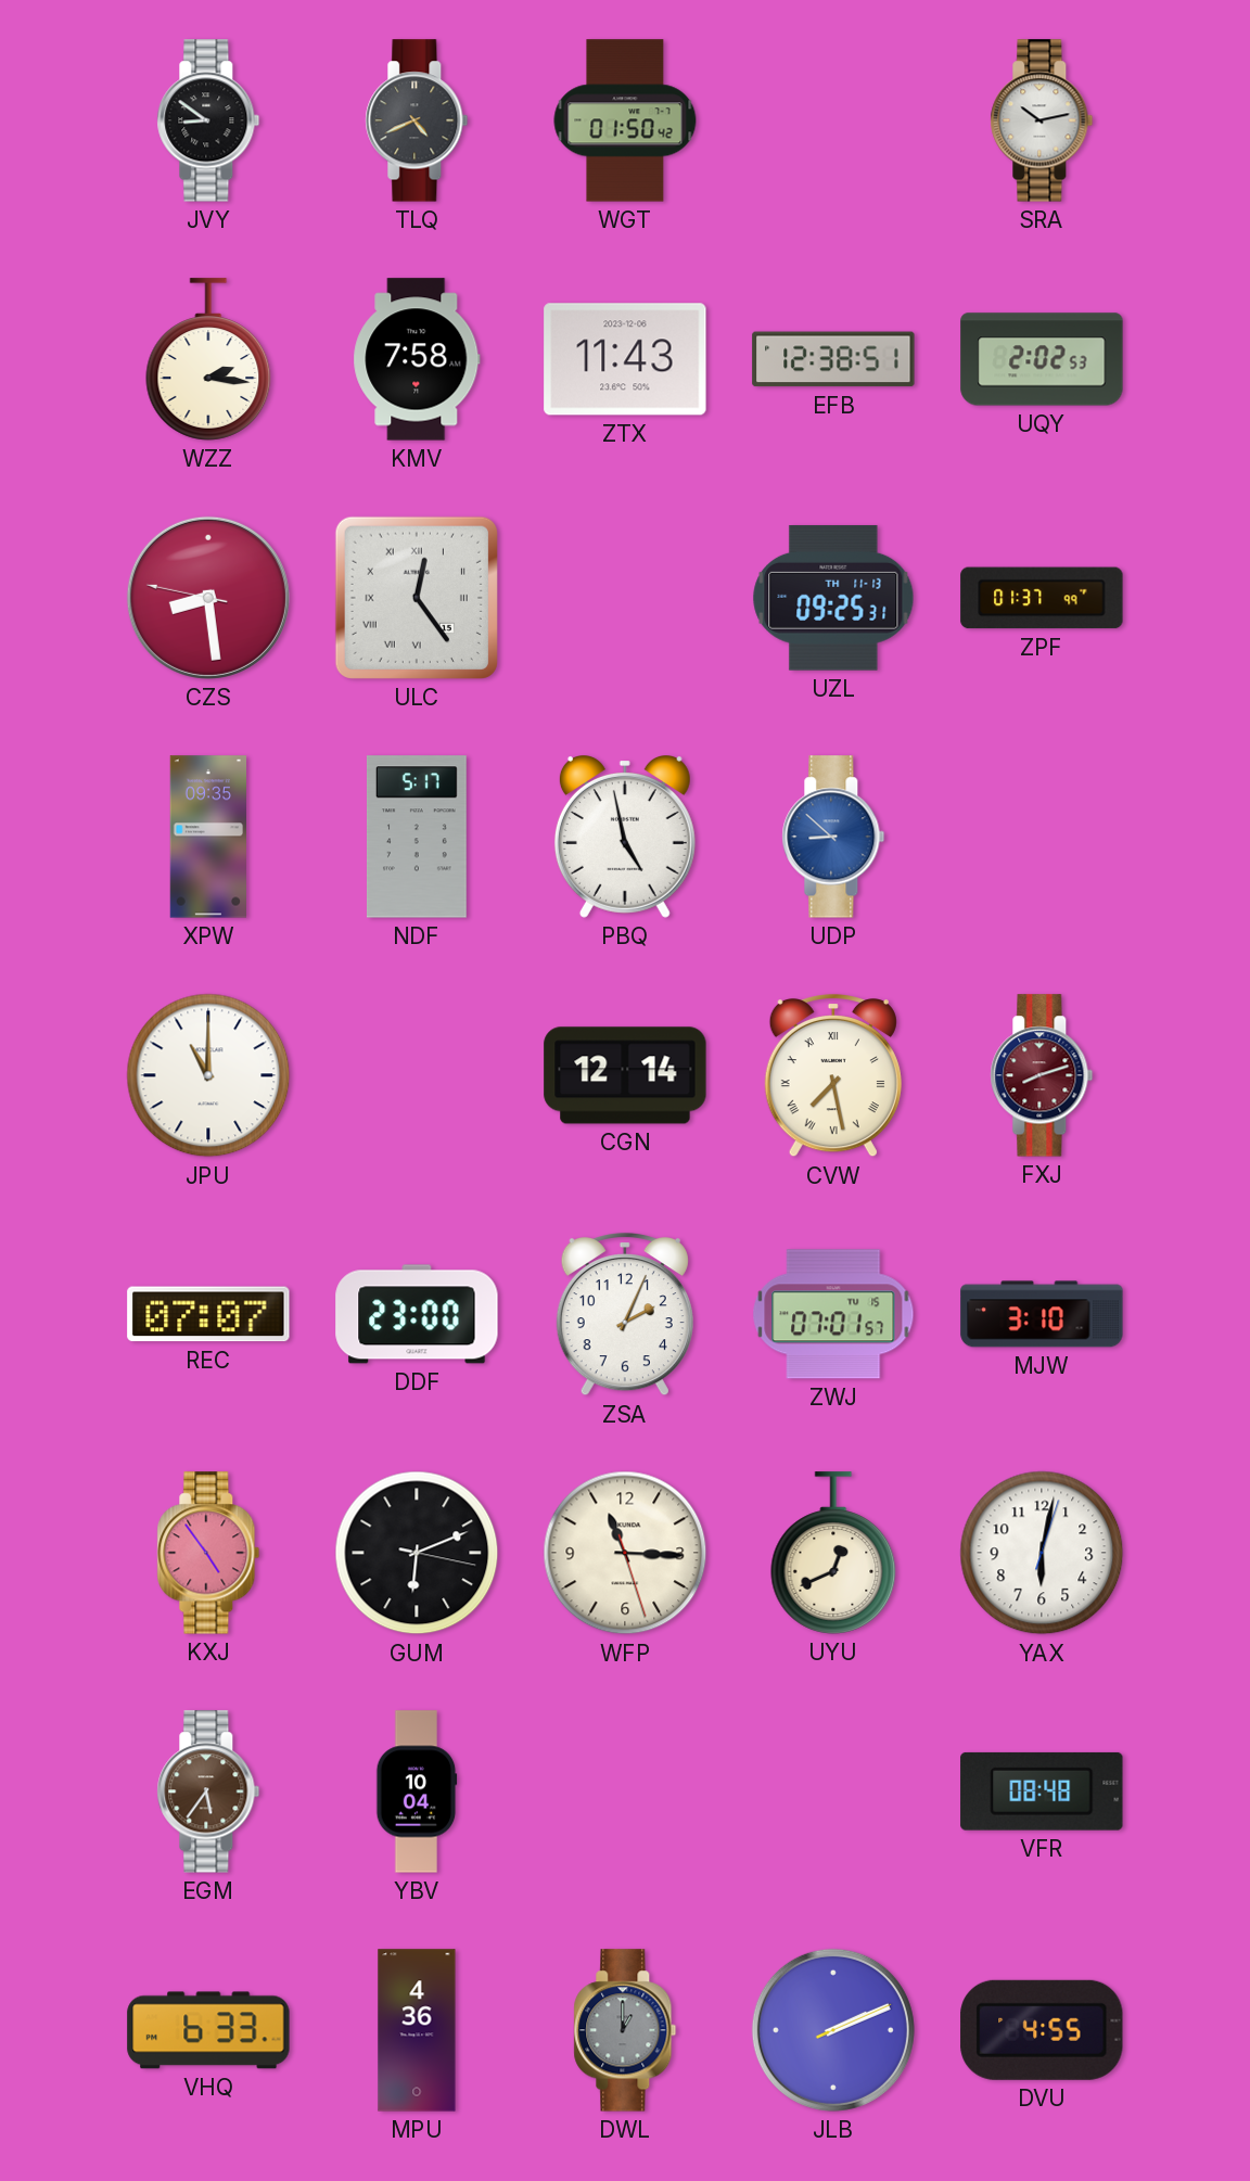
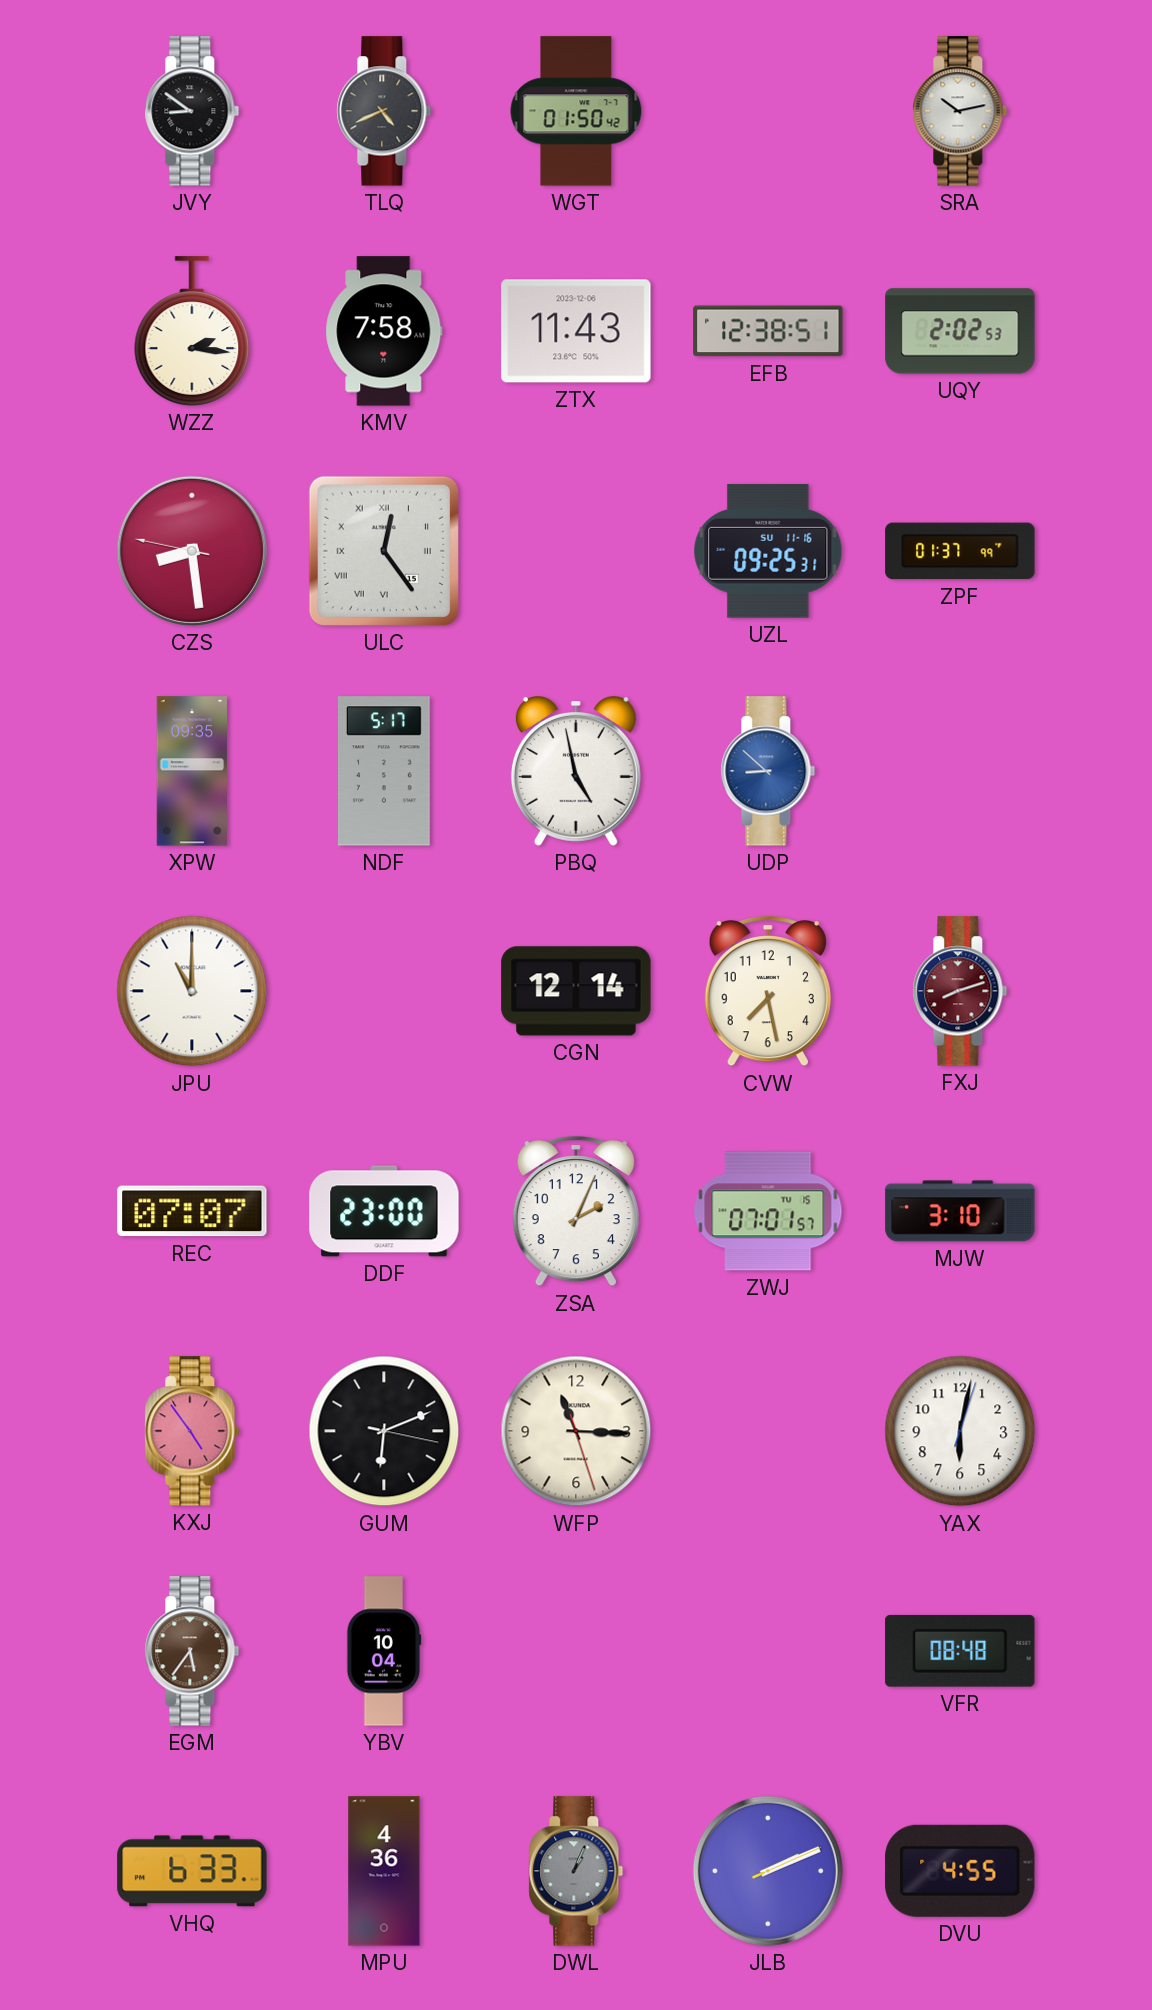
UZL date: TH 11-13 -> SU 11-16
CVW numerals: Roman -> Arabic
UYU: 12:41 -> none
DWL: 1:00 -> 1:04
